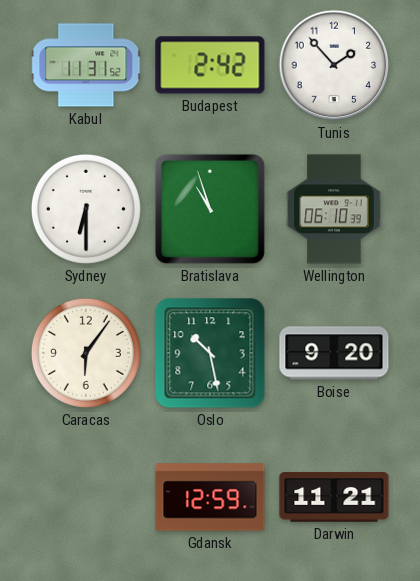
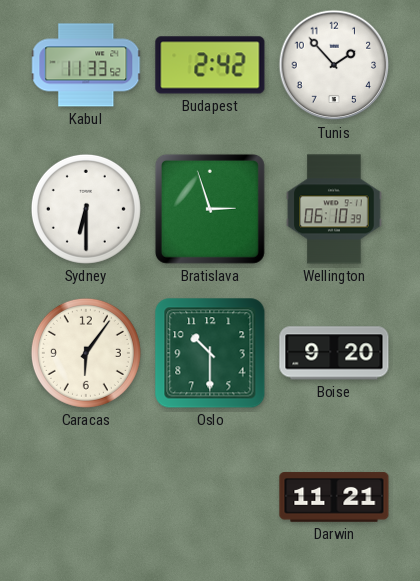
Kabul: 11:31 -> 11:33
Bratislava: 10:57 -> 2:57
Oslo: 10:28 -> 10:30
Gdansk: 12:59 -> none
